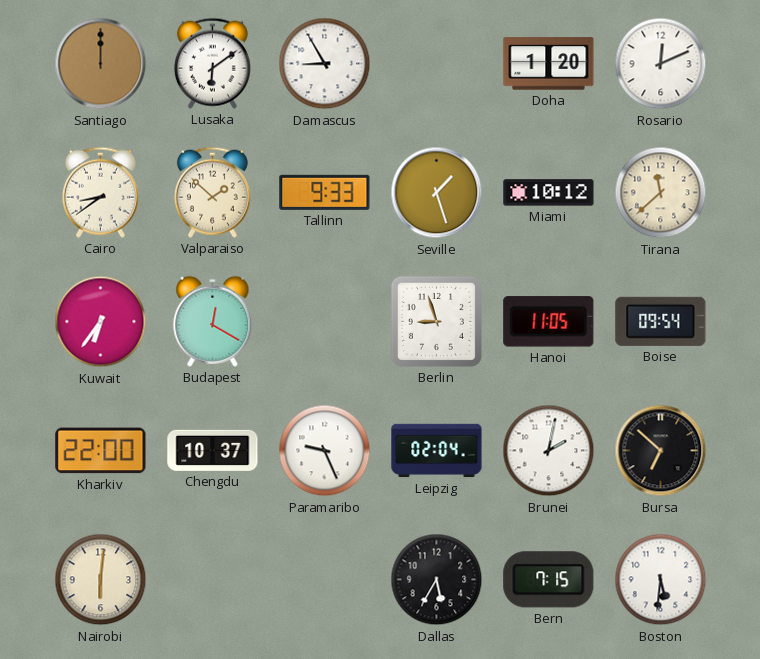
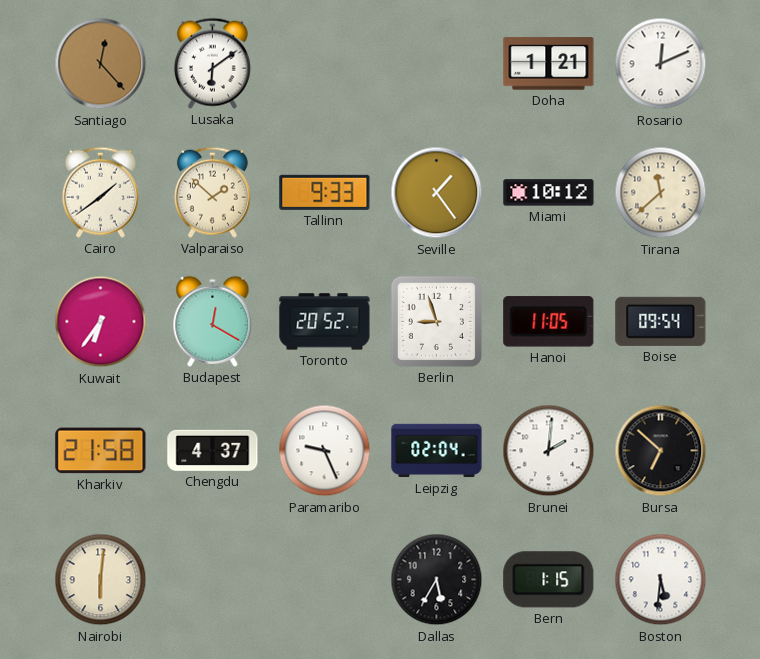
Santiago: 12:00 -> 12:23
Damascus: 8:55 -> none
Doha: 1:20 -> 1:21
Cairo: 8:39 -> 1:39
Seville: 1:27 -> 1:24
Toronto: none -> 20:52
Kharkiv: 22:00 -> 21:58
Chengdu: 10:37 -> 4:37
Brunei: 2:02 -> 2:01
Bern: 7:15 -> 1:15
